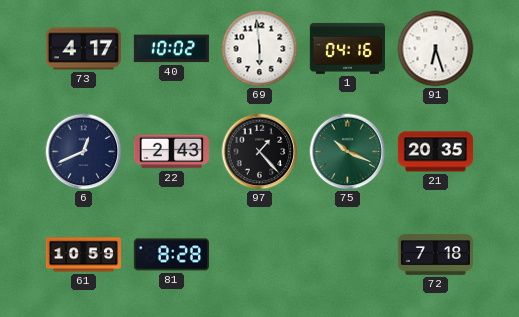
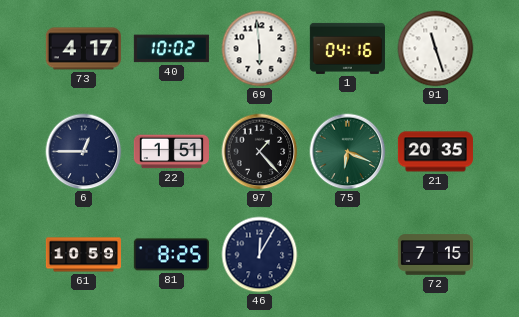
91: 6:27 -> 11:27
6: 12:41 -> 12:45
22: 2:43 -> 1:51
75: 10:19 -> 6:19
81: 8:28 -> 8:25
46: none -> 12:05
72: 7:18 -> 7:15
